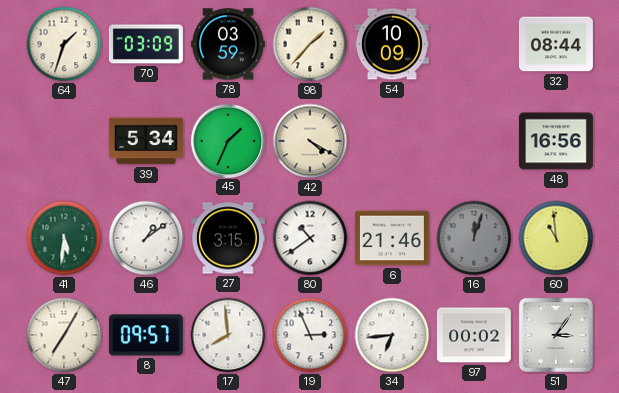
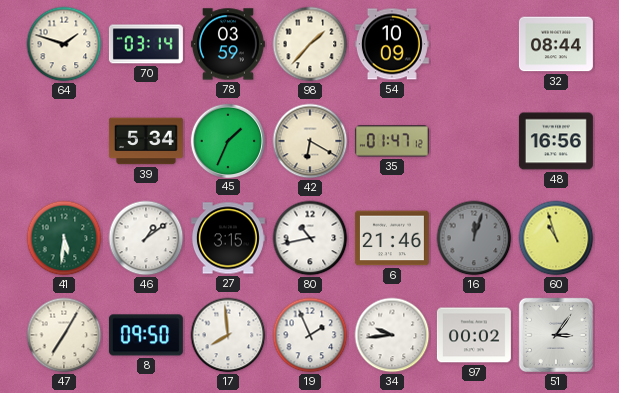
64: 1:33 -> 1:48
70: 03:09 -> 03:14
42: 4:20 -> 6:20
35: none -> 01:47
80: 10:39 -> 10:43
60: 10:59 -> 10:57
8: 09:57 -> 09:50
19: 2:56 -> 1:56
34: 6:44 -> 9:44
